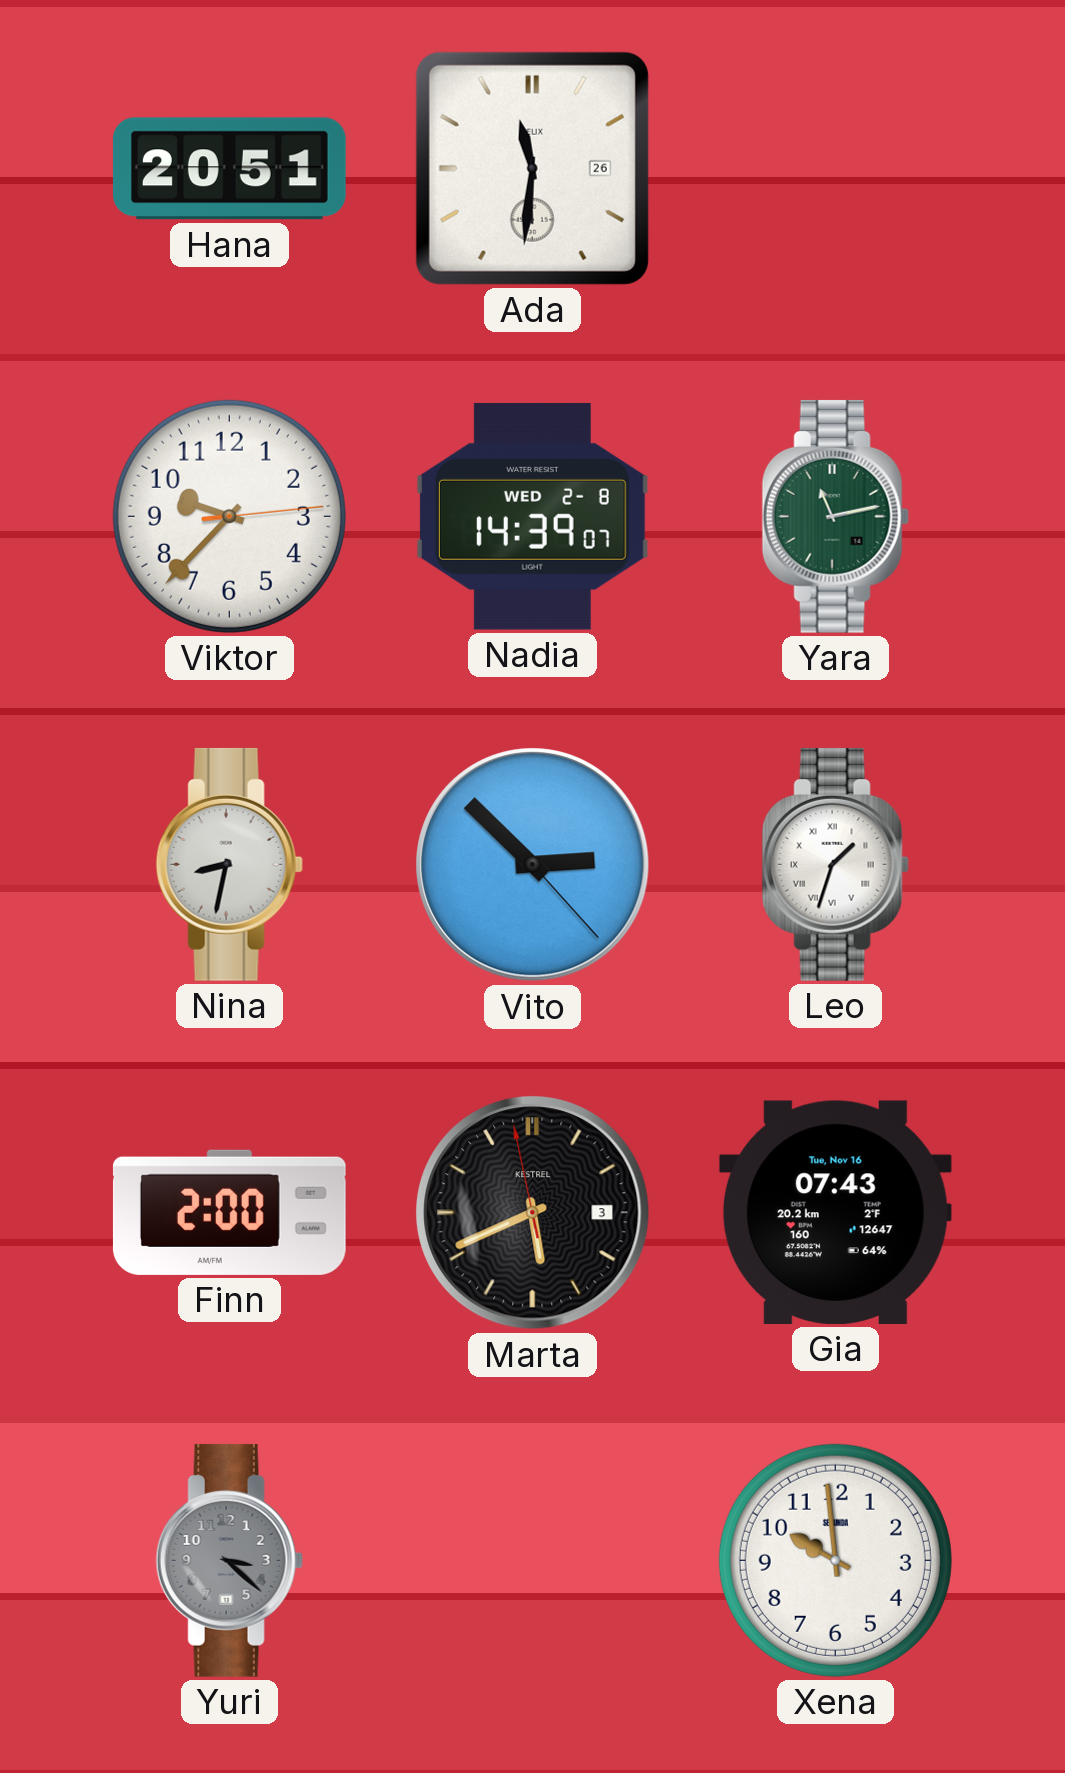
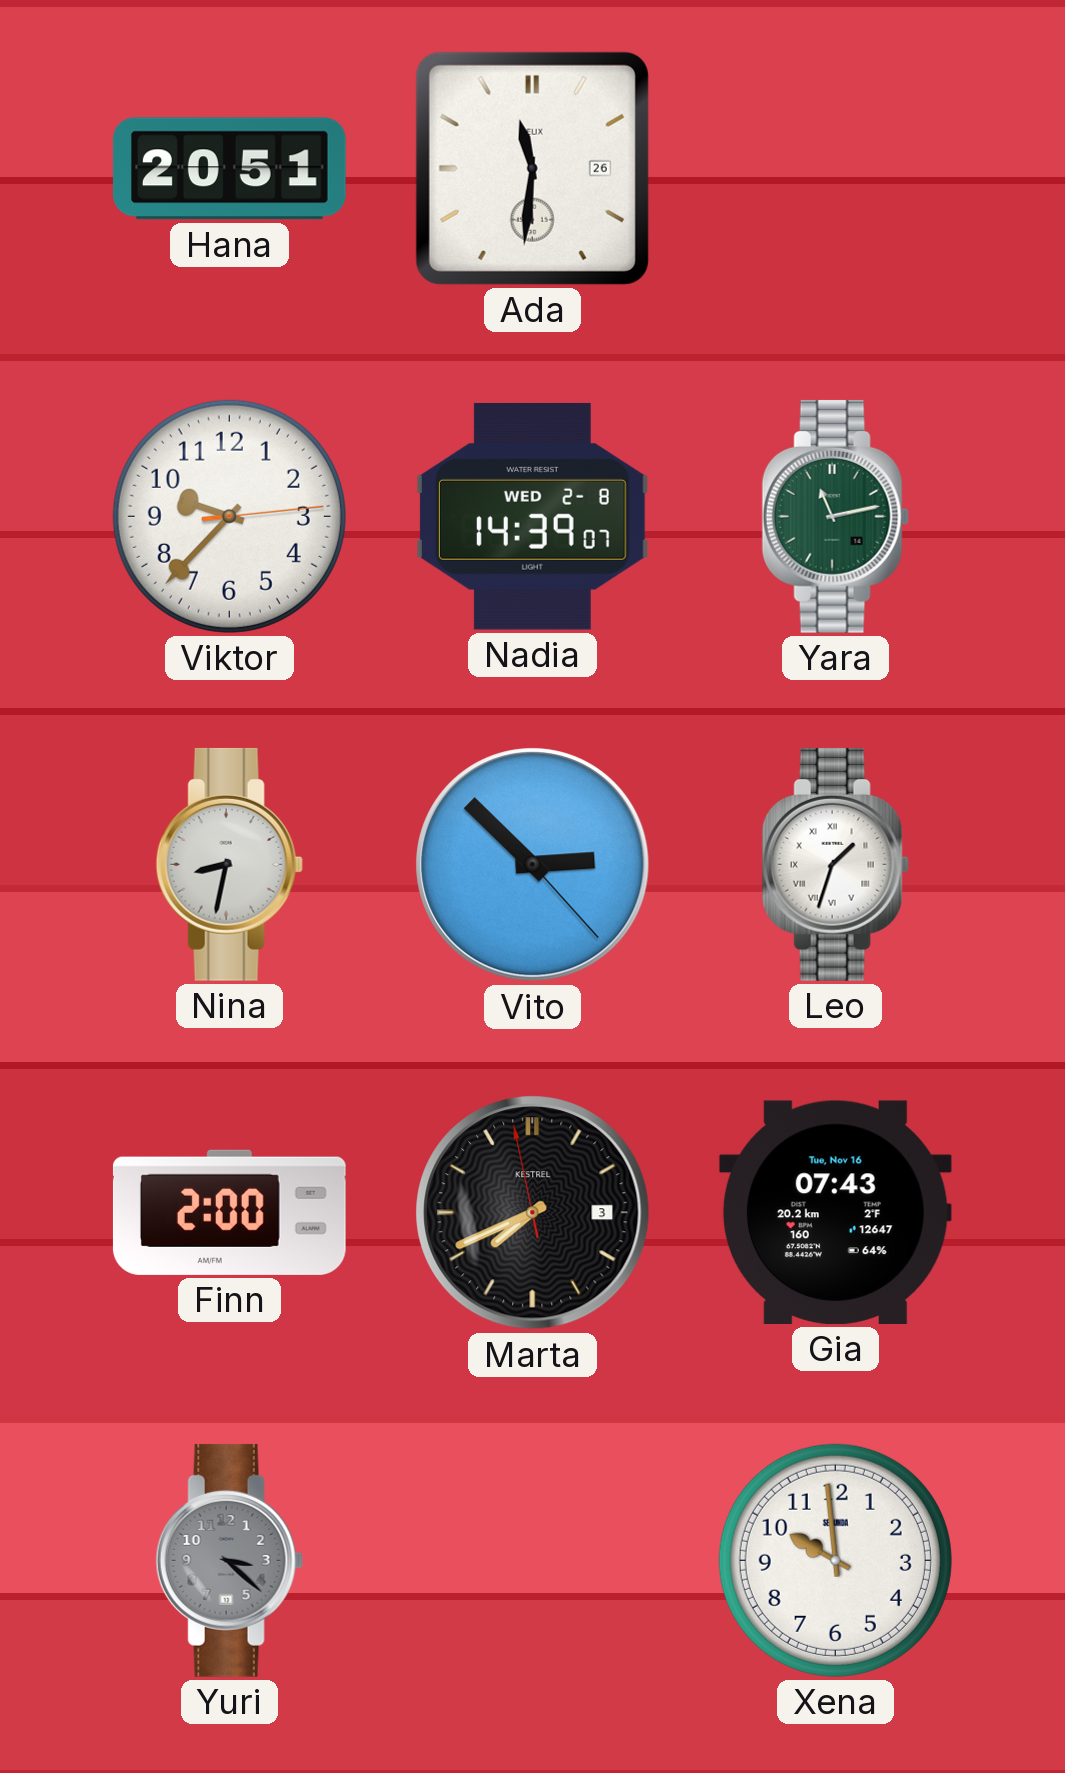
Marta: 5:40 -> 7:40
